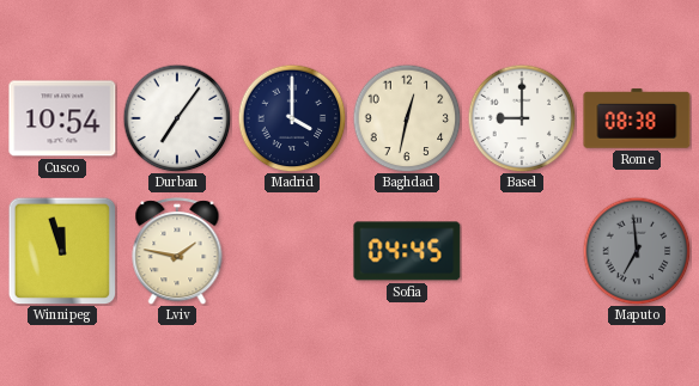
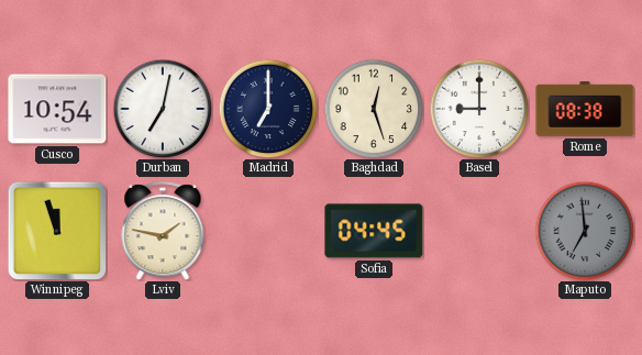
Durban: 7:06 -> 7:02
Madrid: 4:00 -> 7:00
Baghdad: 12:32 -> 12:27
